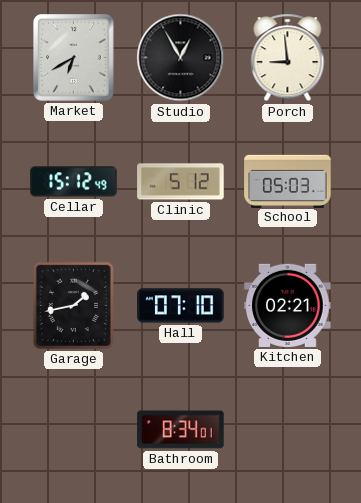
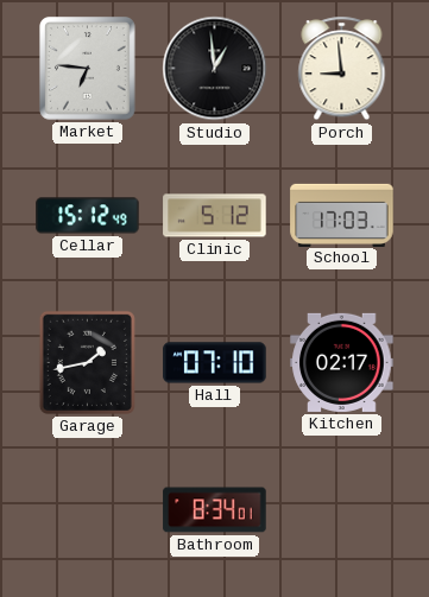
Market: 6:40 -> 6:46
Studio: 12:55 -> 12:59
School: 05:03 -> 17:03
Kitchen: 02:21 -> 02:17
